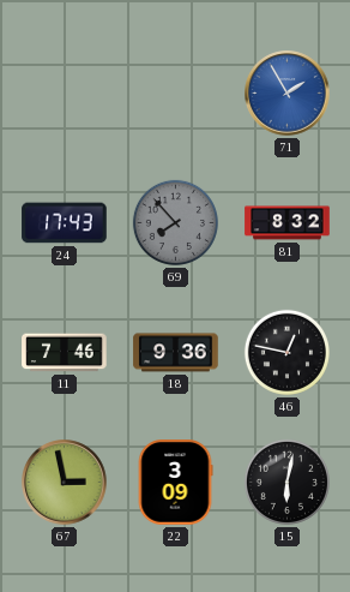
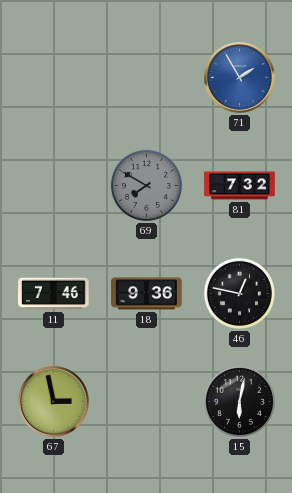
24: 17:43 -> none
69: 7:53 -> 7:50
81: 8:32 -> 7:32
22: 3:09 -> none
